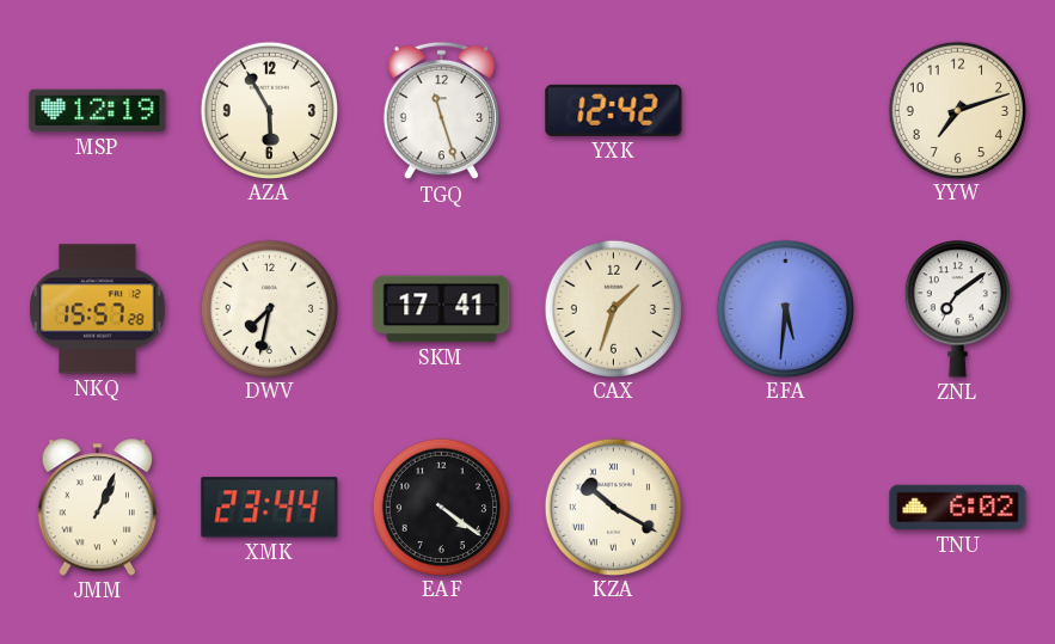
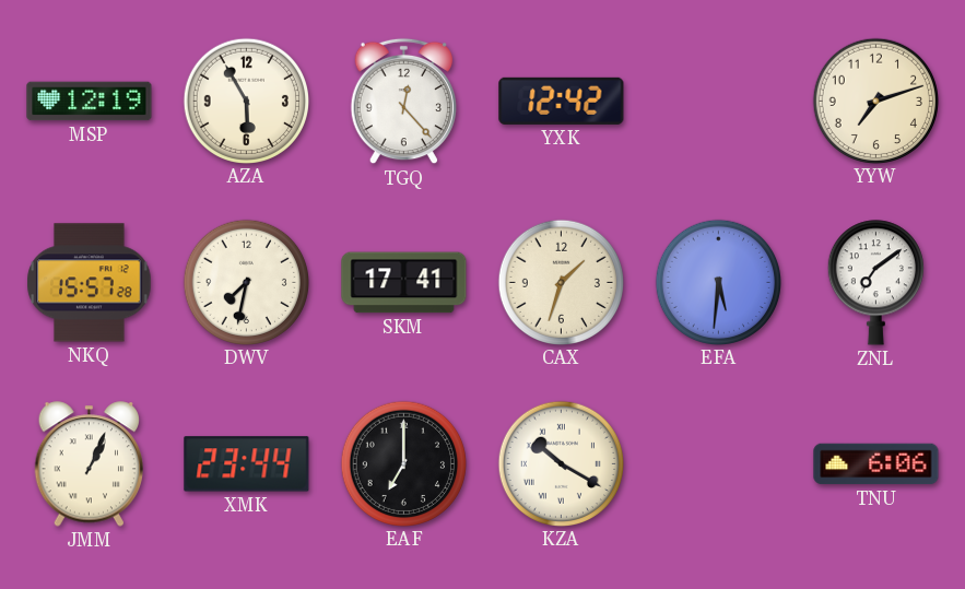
TGQ: 11:27 -> 12:23
EAF: 4:21 -> 7:00
TNU: 6:02 -> 6:06
